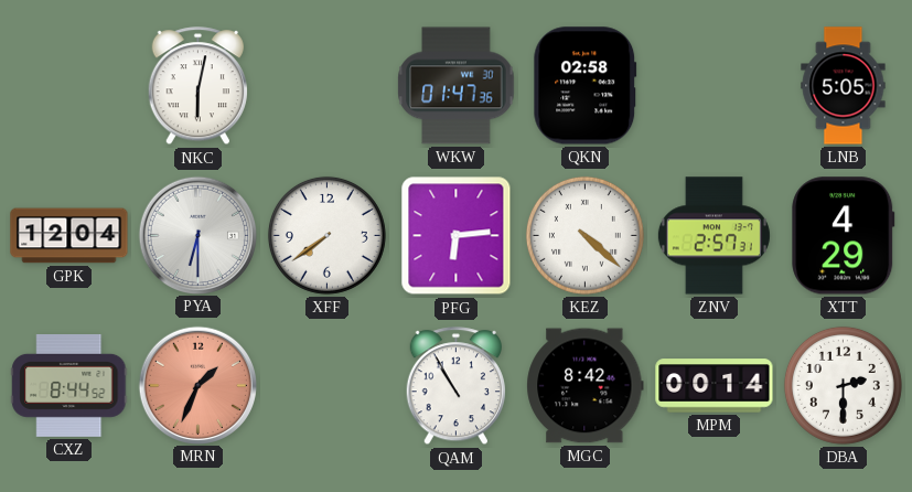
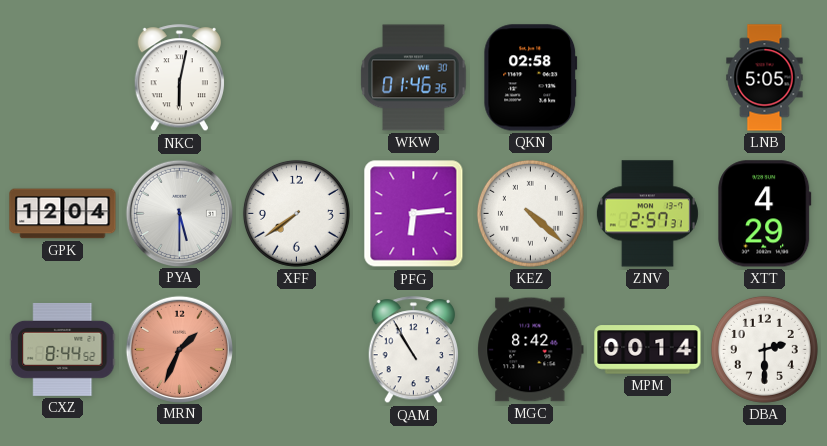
WKW: 01:47 -> 01:46
PYA: 6:30 -> 5:30
